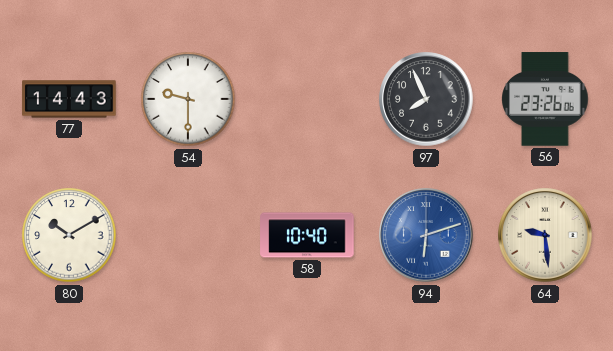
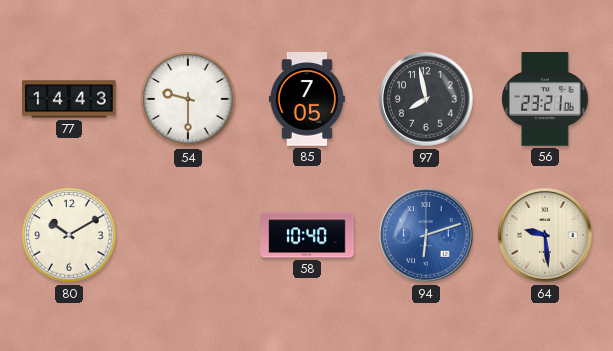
85: none -> 7:05
97: 7:56 -> 7:58
56: 23:26 -> 23:21
